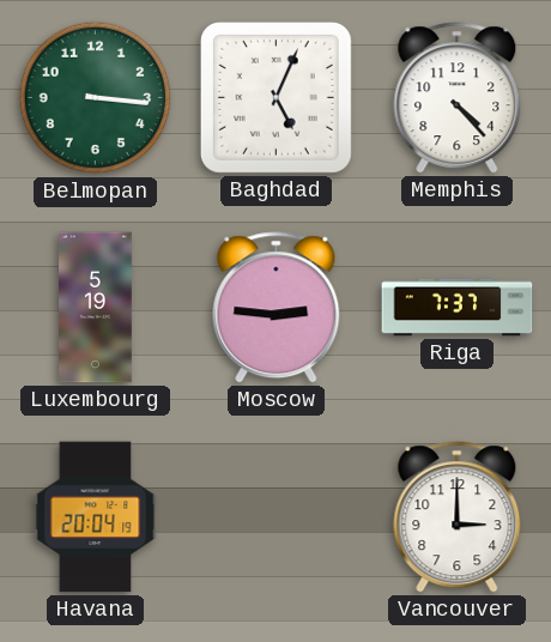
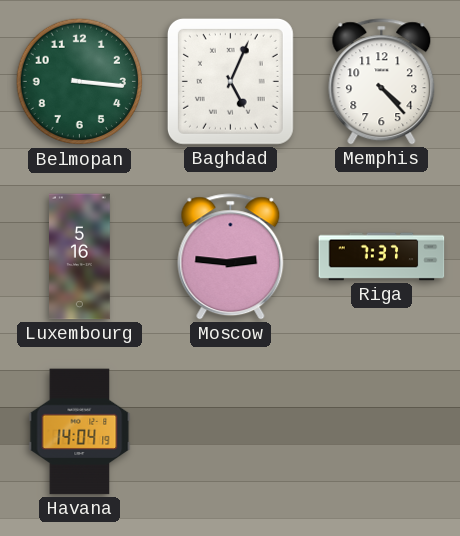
Luxembourg: 5:19 -> 5:16
Havana: 20:04 -> 14:04
Vancouver: 3:00 -> none
